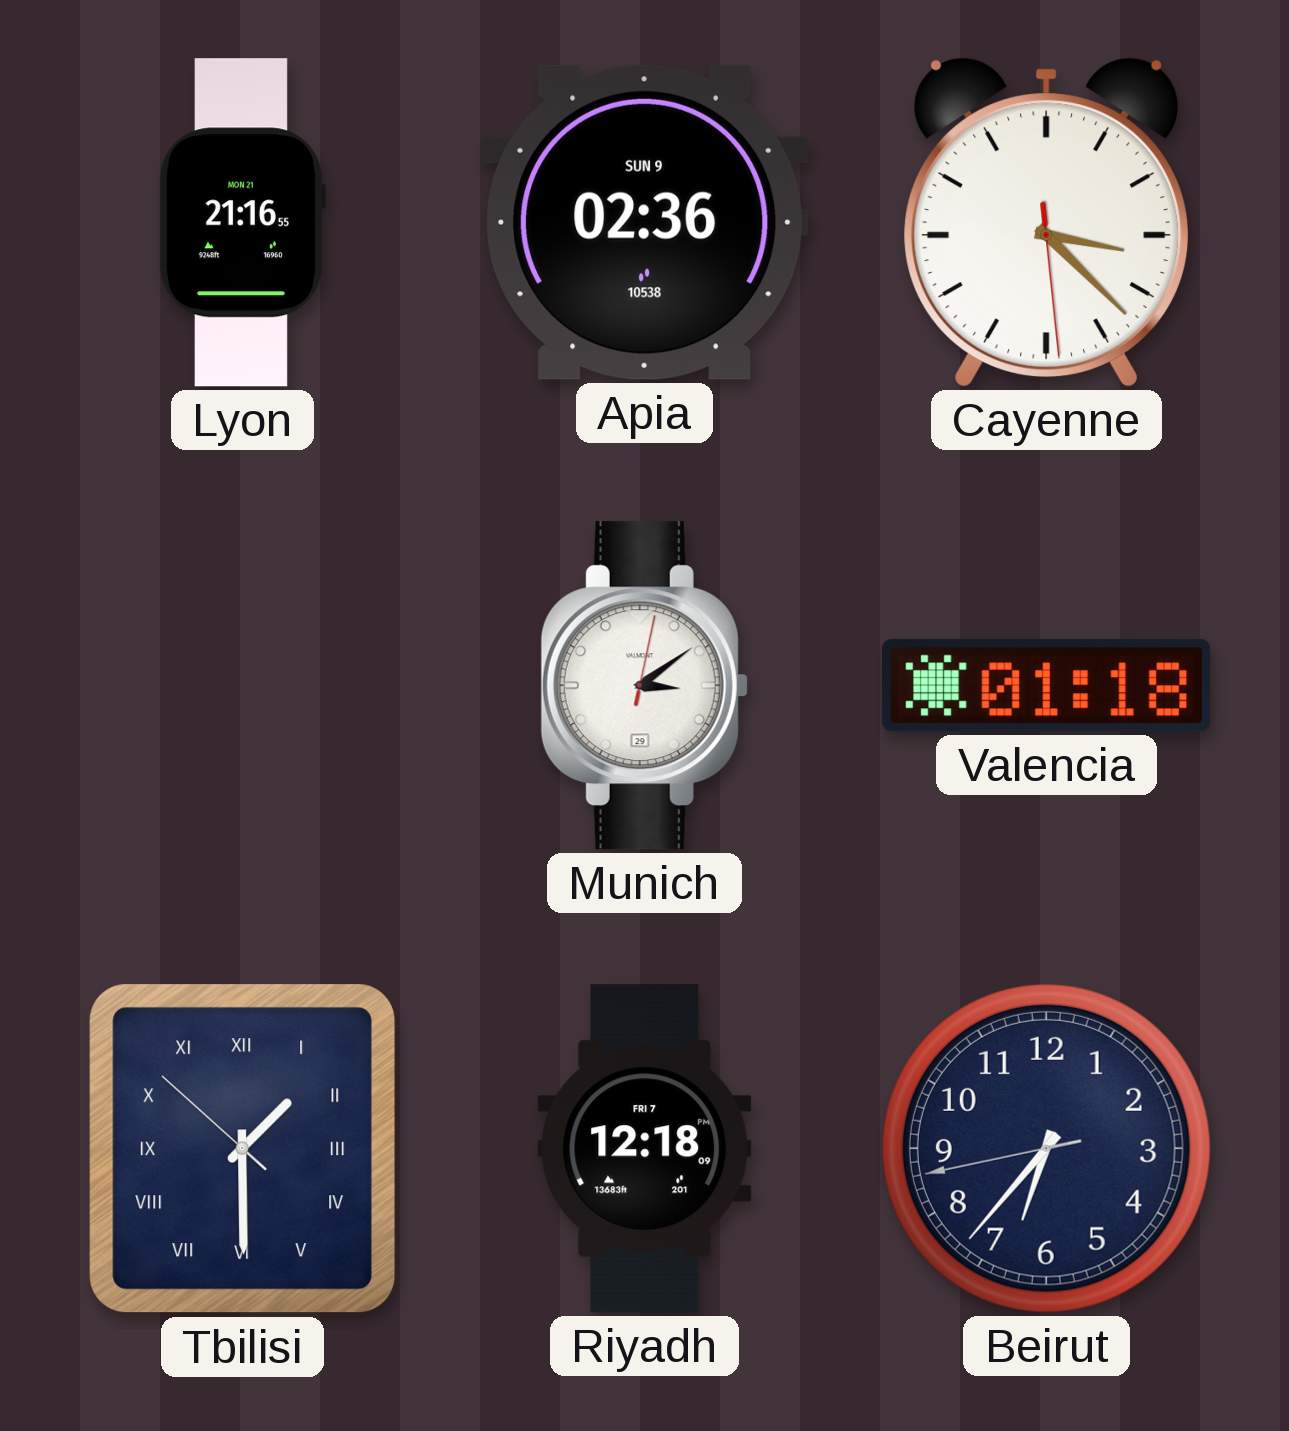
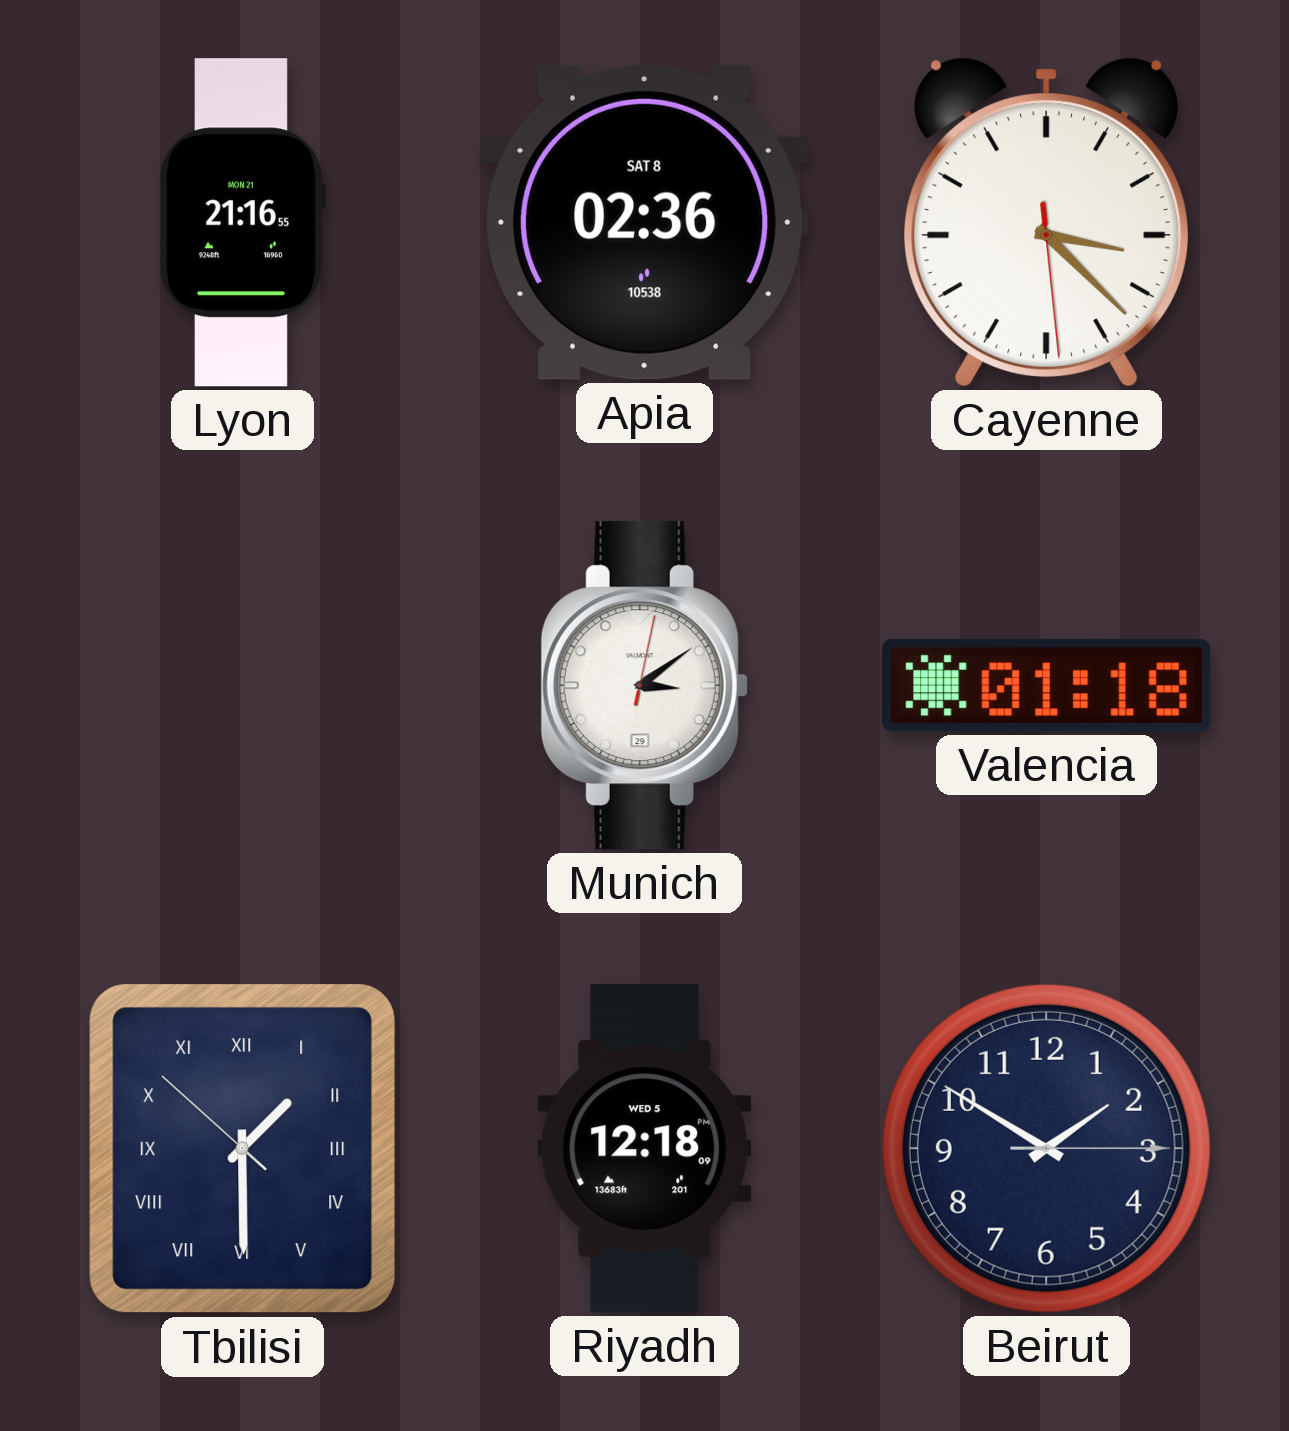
Apia date: SUN 9 -> SAT 8
Riyadh date: FRI 7 -> WED 5
Beirut: 6:36 -> 1:50
